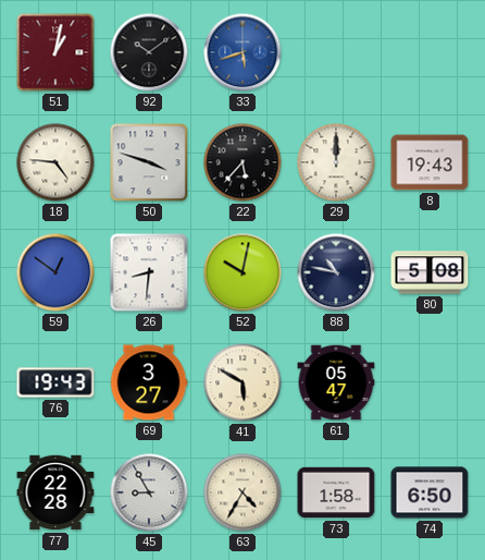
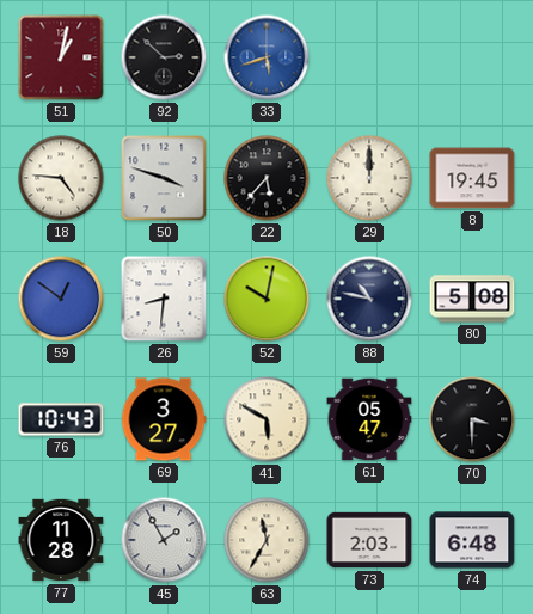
92: 10:09 -> 2:52
8: 19:43 -> 19:45
76: 19:43 -> 10:43
70: none -> 3:30
77: 22:28 -> 11:28
45: 8:55 -> 1:55
63: 4:35 -> 11:35
73: 1:58 -> 2:03
74: 6:50 -> 6:48
